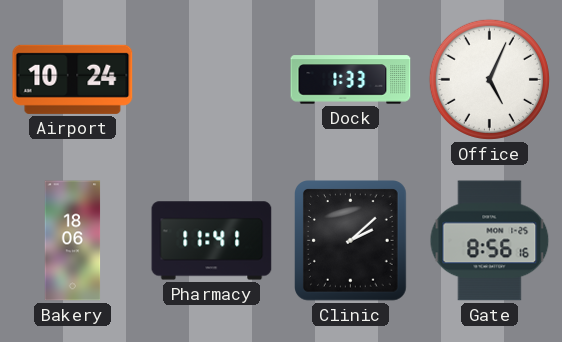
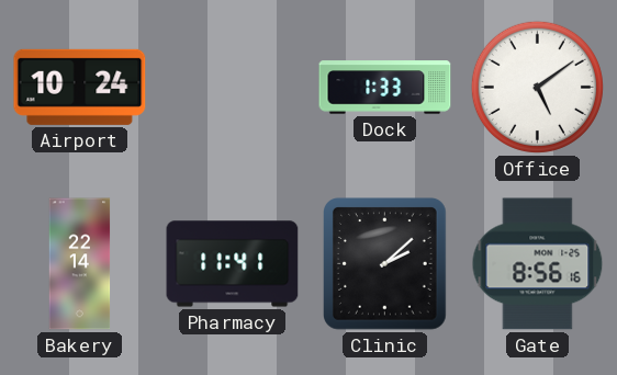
Office: 5:04 -> 5:09
Bakery: 18:06 -> 22:14
